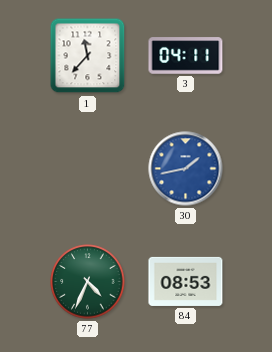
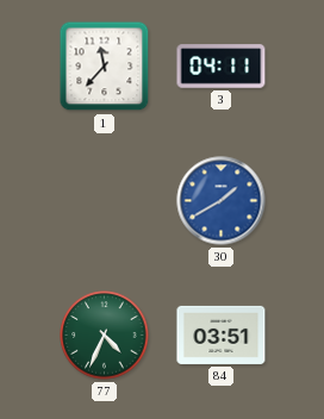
30: 1:43 -> 1:40
84: 08:53 -> 03:51
